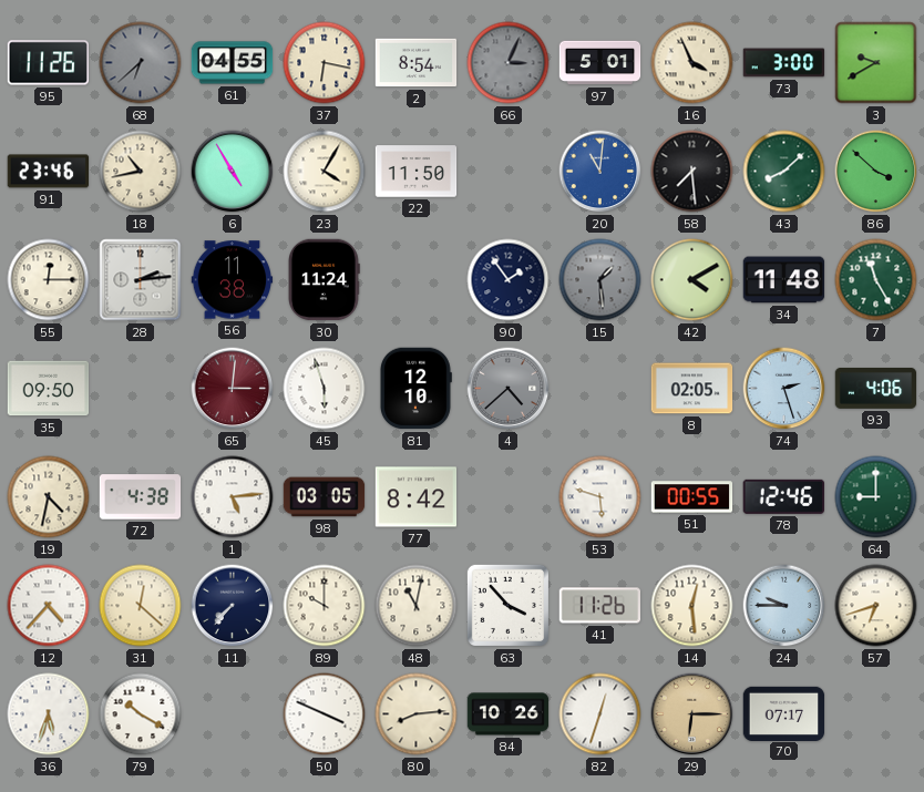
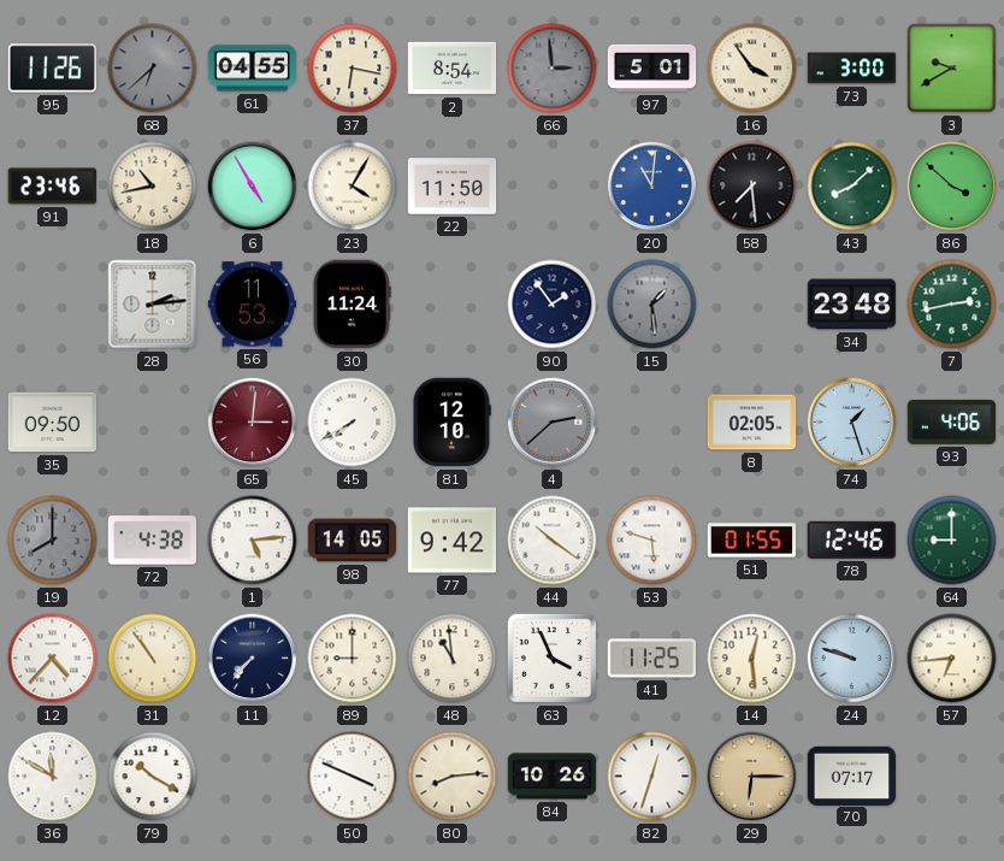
66: 3:04 -> 2:59
16: 3:56 -> 3:54
55: 12:15 -> none
56: 11:38 -> 11:53
42: 4:10 -> none
34: 11:48 -> 23:48
7: 11:25 -> 2:43
45: 5:57 -> 7:40
4: 4:38 -> 2:38
74: 2:27 -> 1:27
19: 4:32 -> 8:00
19 dial: cream -> grey
98: 03:05 -> 14:05
77: 8:42 -> 9:42
44: none -> 10:21
51: 00:55 -> 01:55
31: 12:22 -> 10:54
89: 10:00 -> 9:00
48: 11:02 -> 10:59
63: 3:53 -> 3:56
41: 11:26 -> 11:25
24: 9:45 -> 9:48
57: 6:42 -> 6:44
36: 5:33 -> 11:50
